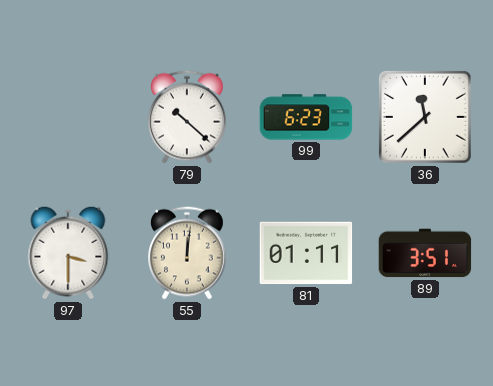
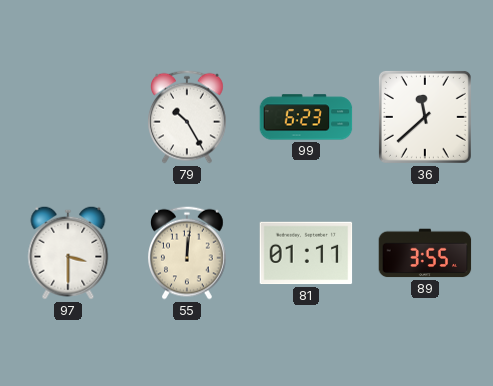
79: 10:22 -> 10:25
89: 3:51 -> 3:55
